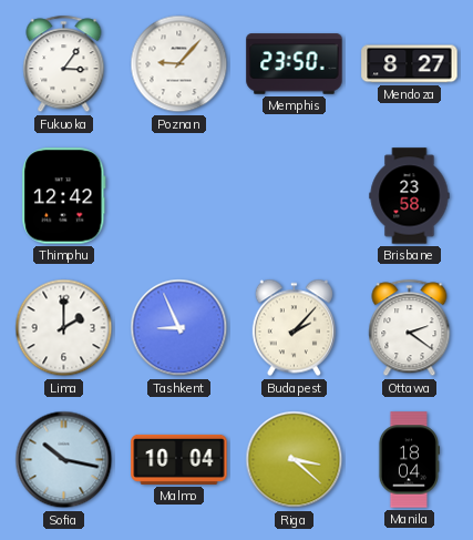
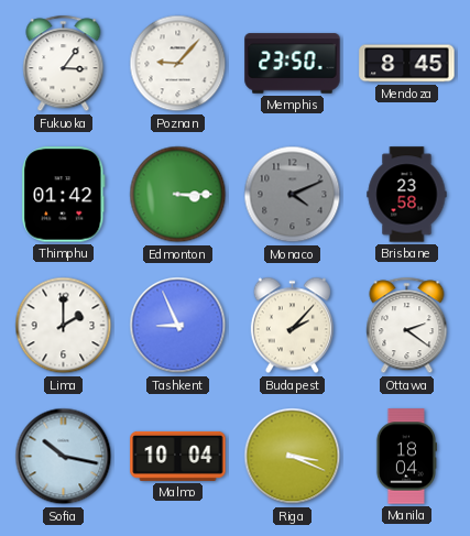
Mendoza: 8:27 -> 8:45
Thimphu: 12:42 -> 01:42
Edmonton: none -> 3:15
Monaco: none -> 4:11
Riga: 3:22 -> 3:19
